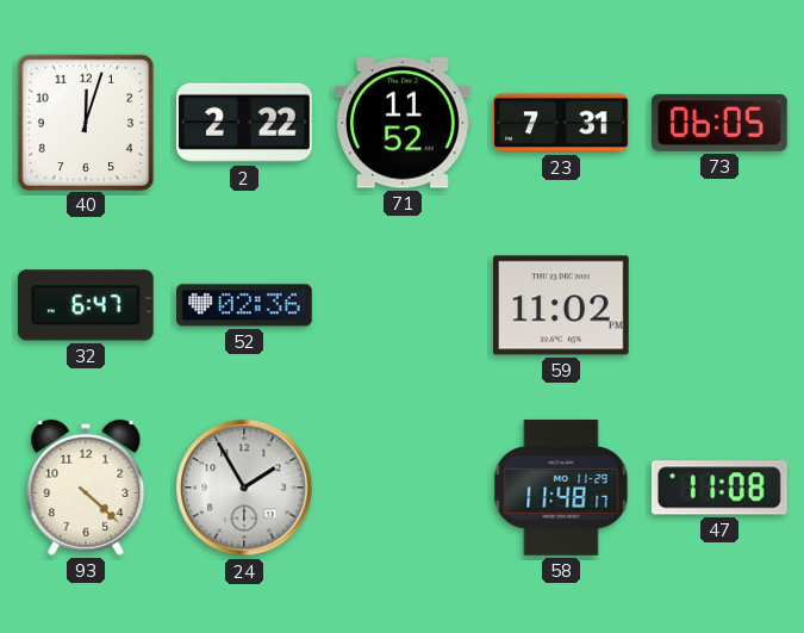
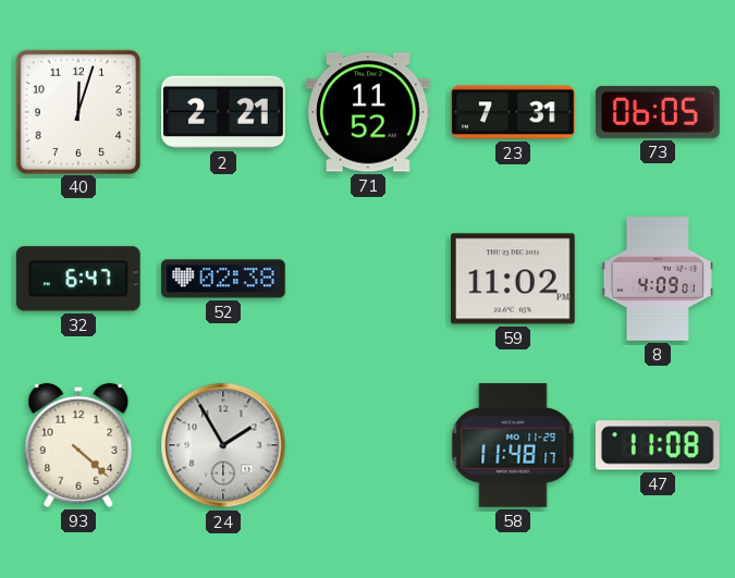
2: 2:22 -> 2:21
52: 02:36 -> 02:38
8: none -> 4:09
